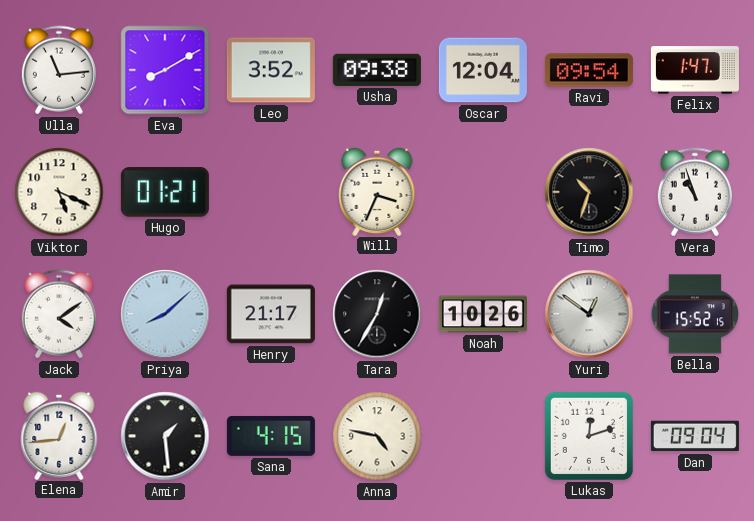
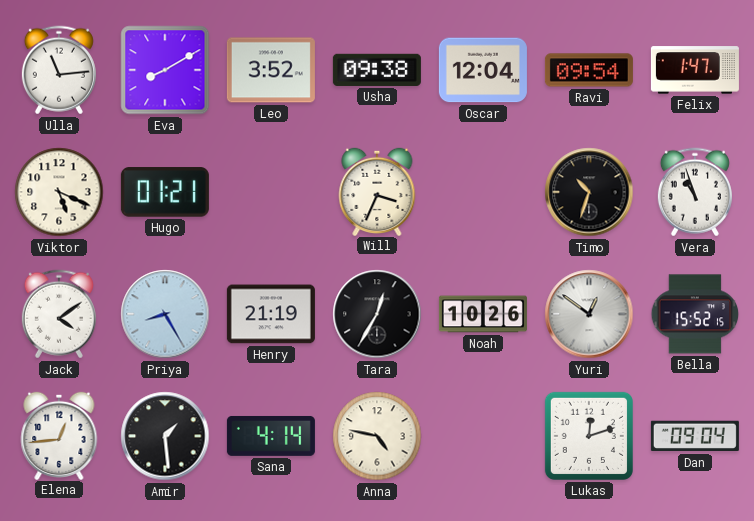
Priya: 8:08 -> 8:25
Henry: 21:17 -> 21:19
Sana: 4:15 -> 4:14
